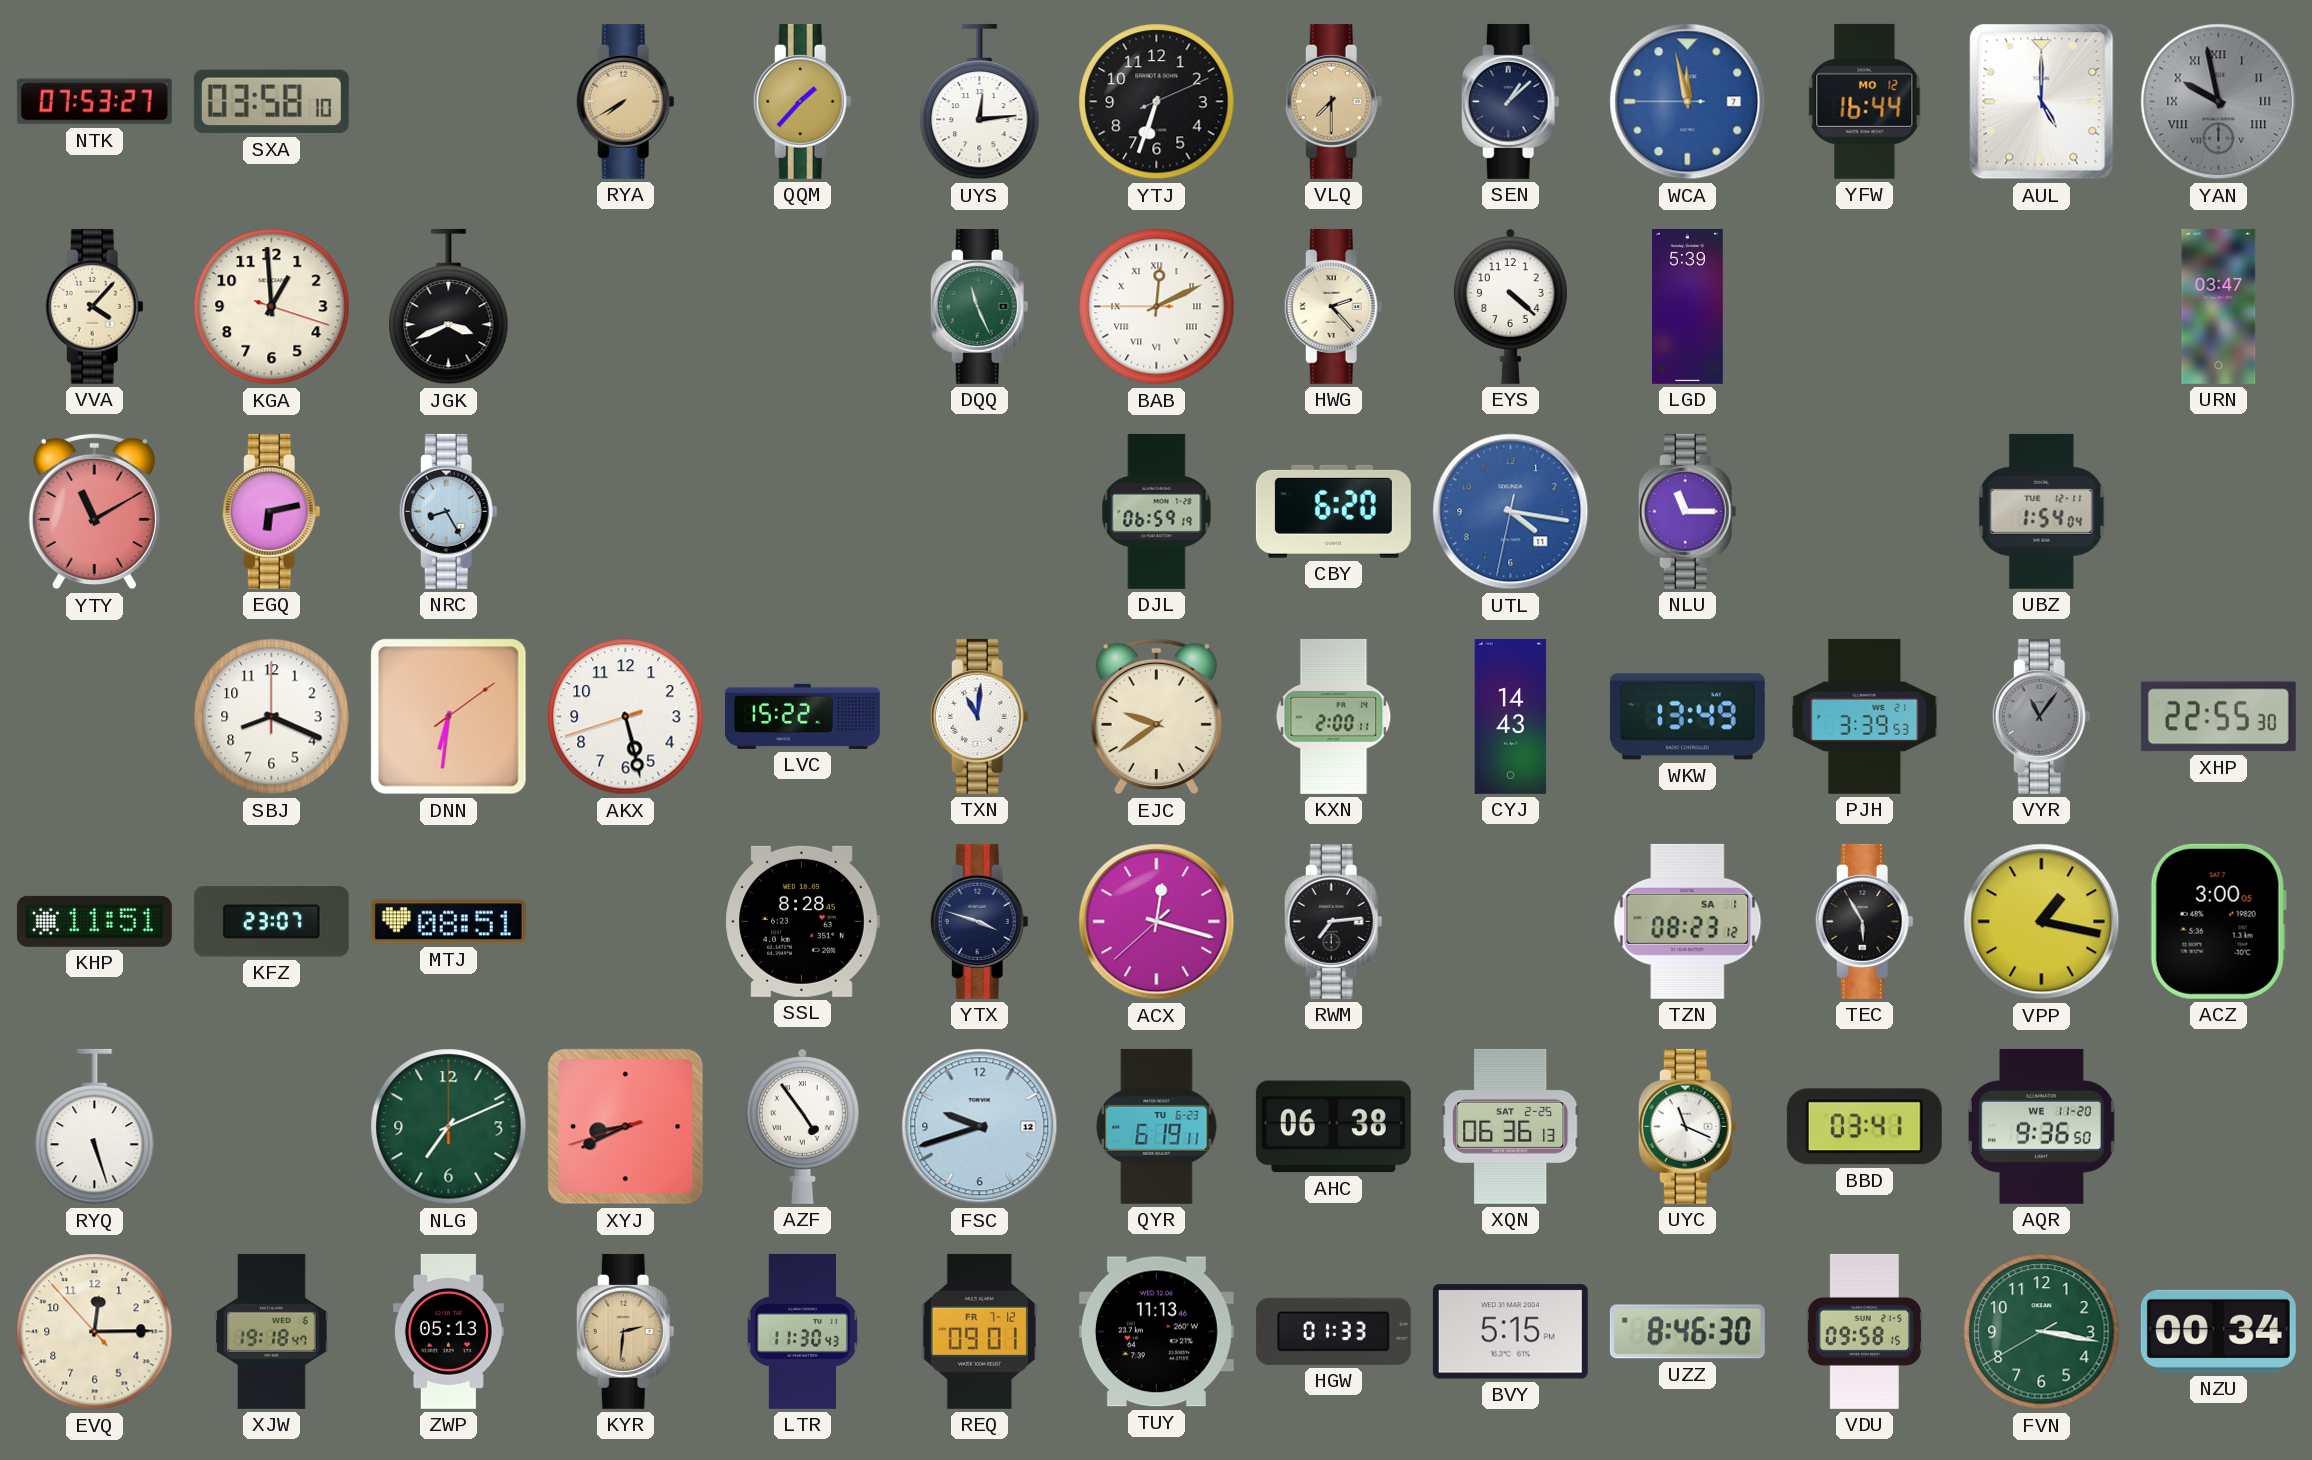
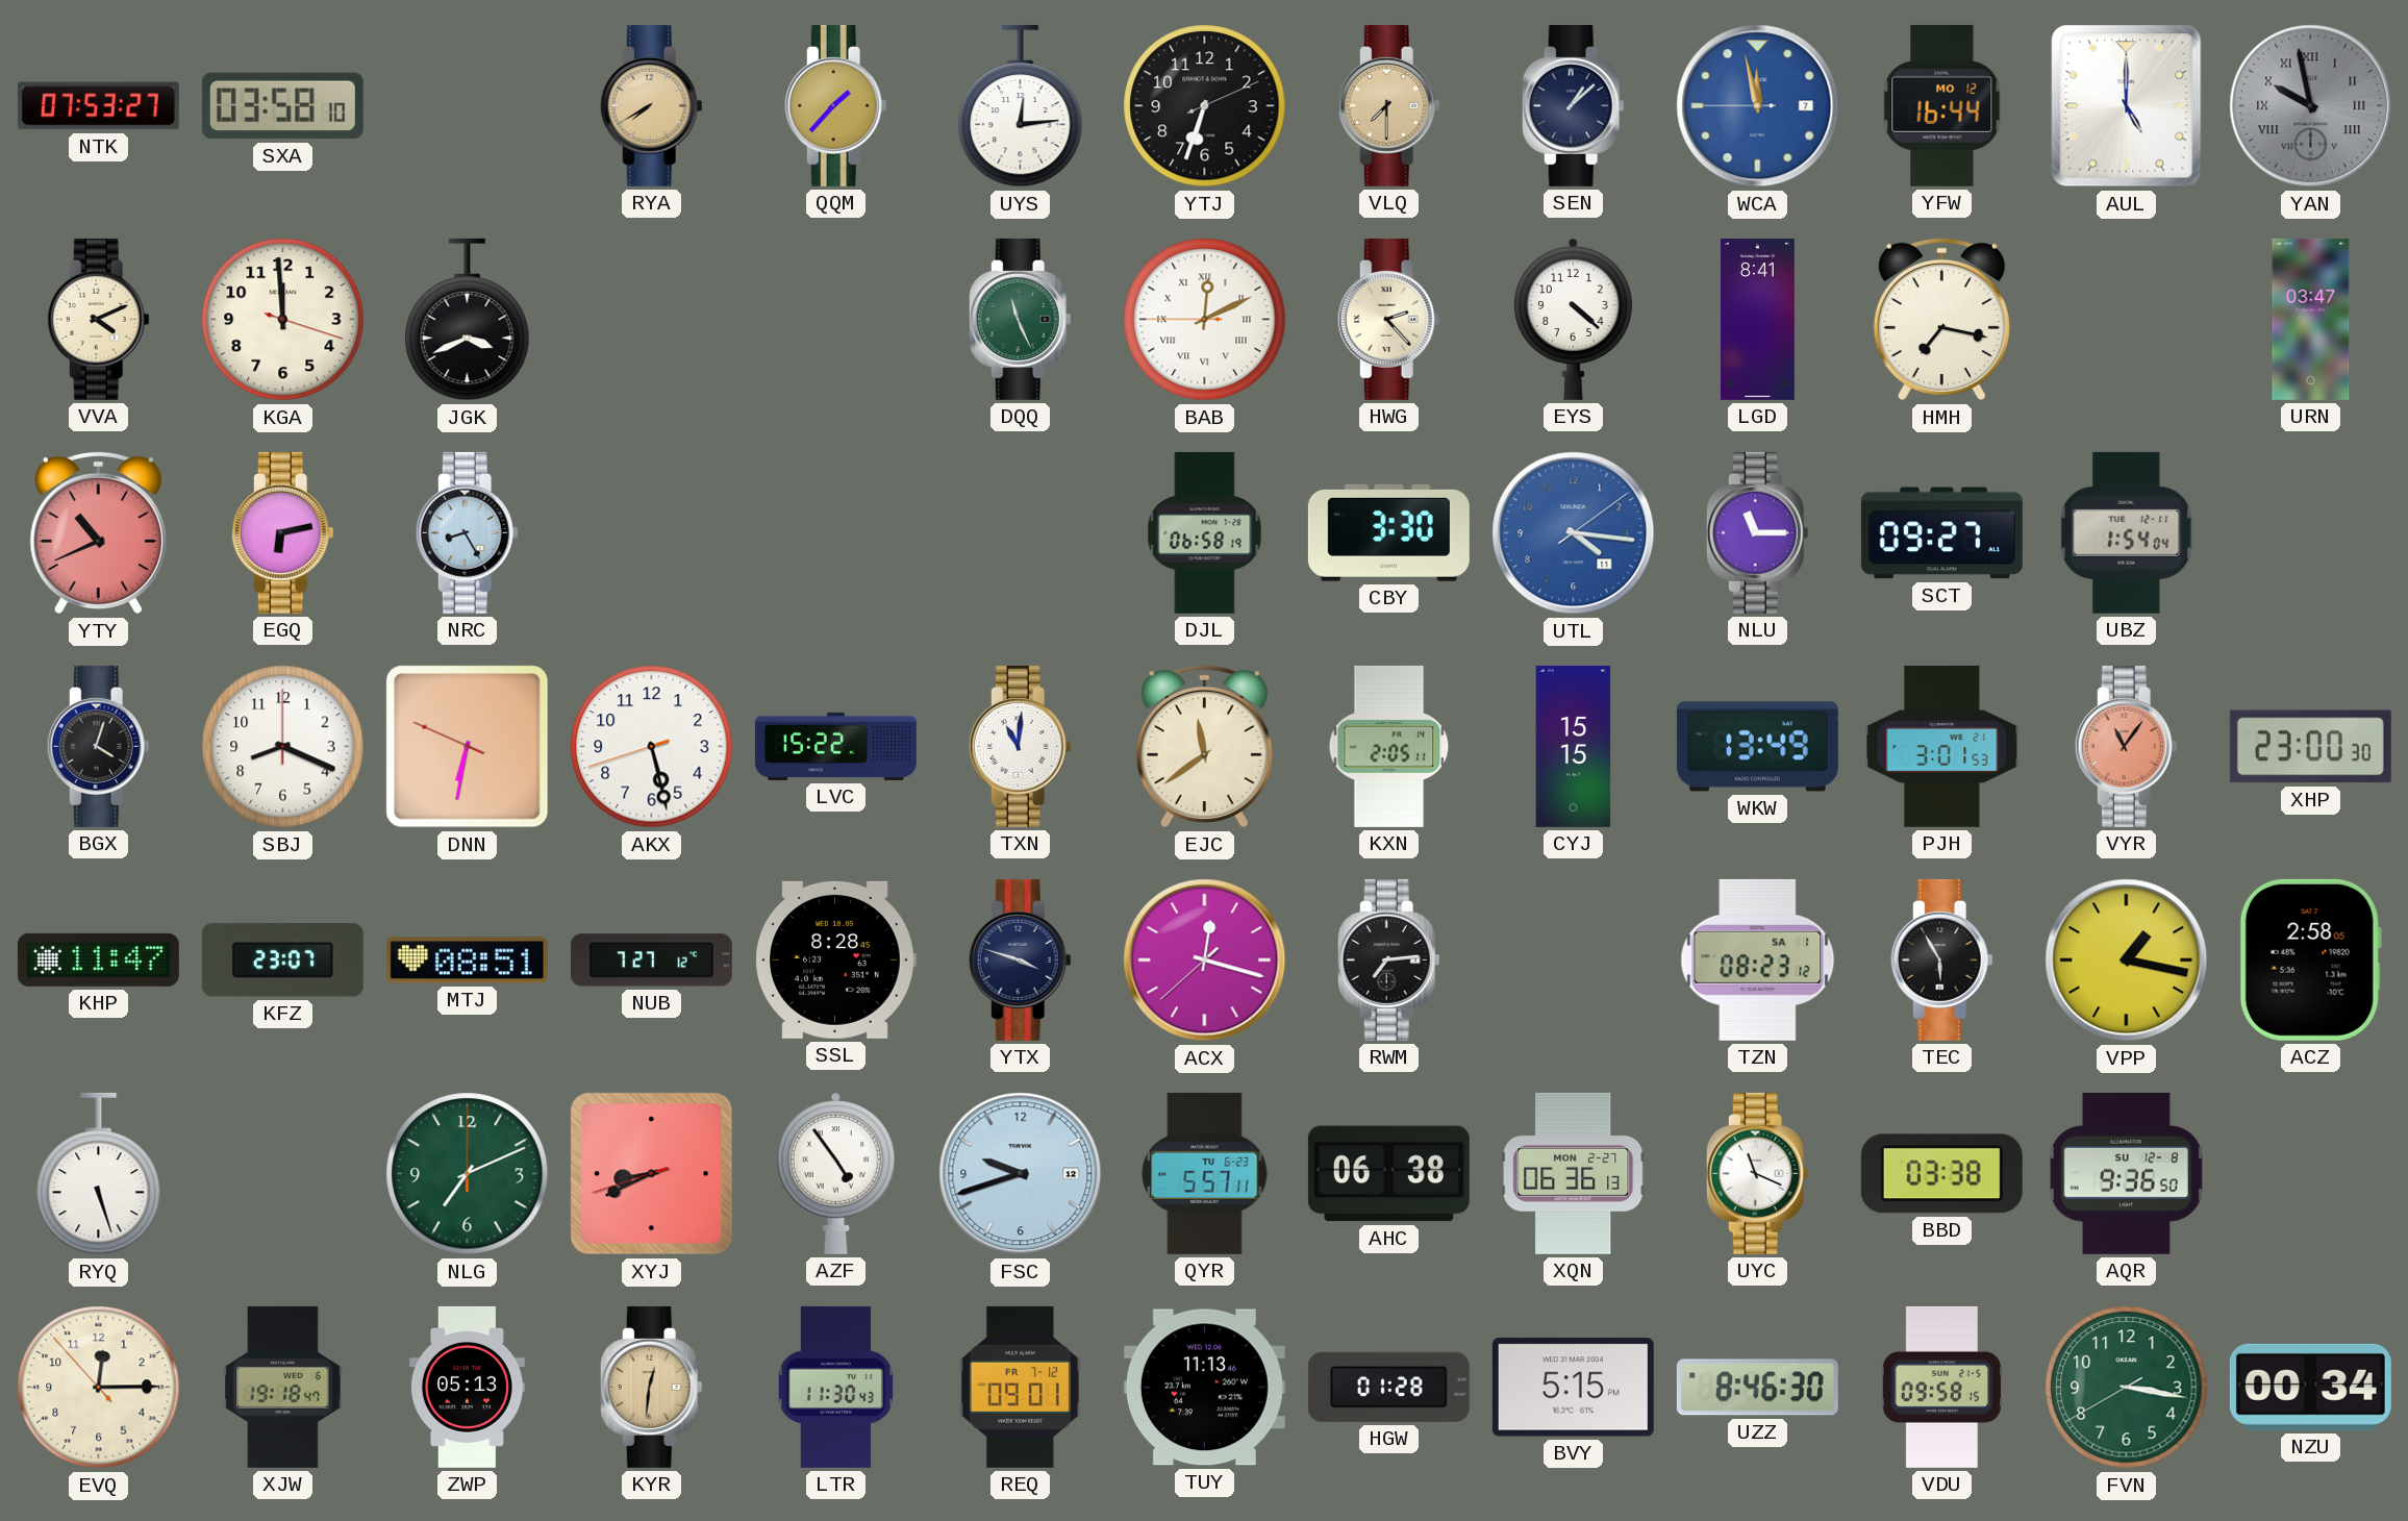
VVA: 4:07 -> 4:11
KGA: 12:59 -> 11:59
LGD: 5:39 -> 8:41
HMH: none -> 7:17
YTY: 11:10 -> 10:41
DJL: 06:59 -> 06:58
CBY: 6:20 -> 3:30
UTL: 4:16:32 -> 4:16:09
SCT: none -> 09:27
BGX: none -> 4:03
DNN: 6:31:09 -> 6:31:49
EJC: 9:39 -> 11:39
KXN: 2:00 -> 2:05
CYJ: 14:43 -> 15:15
PJH: 3:39 -> 3:01
VYR dial: grey -> salmon
XHP: 22:55 -> 23:00
KHP: 11:51 -> 11:47
NUB: none -> 7:27
ACZ: 3:00 -> 2:58
QYR: 6:19 -> 5:57
XQN date: SAT 2-25 -> MON 2-27
BBD: 03:41 -> 03:38
AQR date: WE 11-20 -> SU 12-8
KYR: 2:31 -> 12:31
HGW: 01:33 -> 01:28
